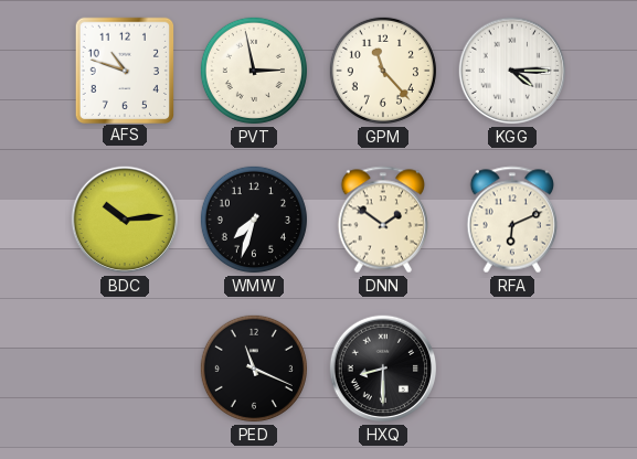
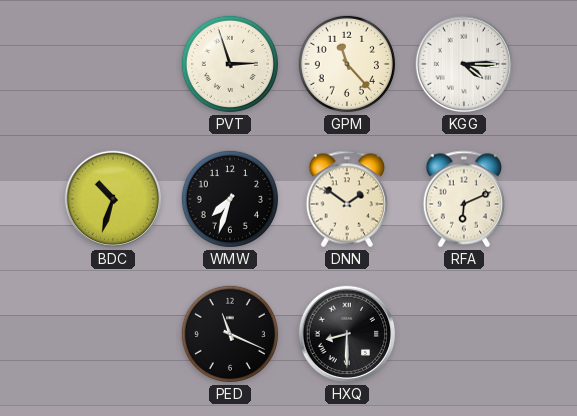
AFS: 10:48 -> none
PVT: 2:58 -> 2:57
BDC: 10:14 -> 10:33
